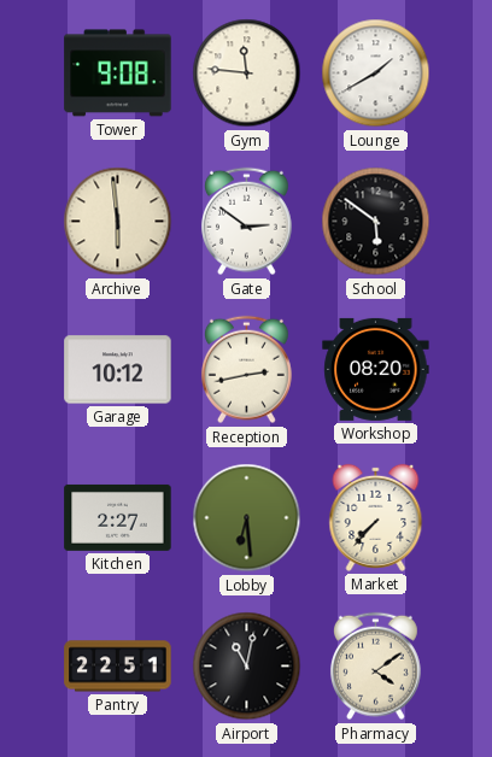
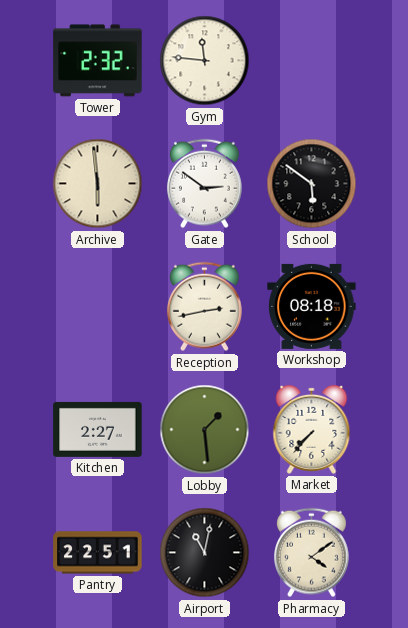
Tower: 9:08 -> 2:32
Lounge: 1:40 -> none
Garage: 10:12 -> none
Workshop: 08:20 -> 08:18
Lobby: 6:29 -> 1:29
